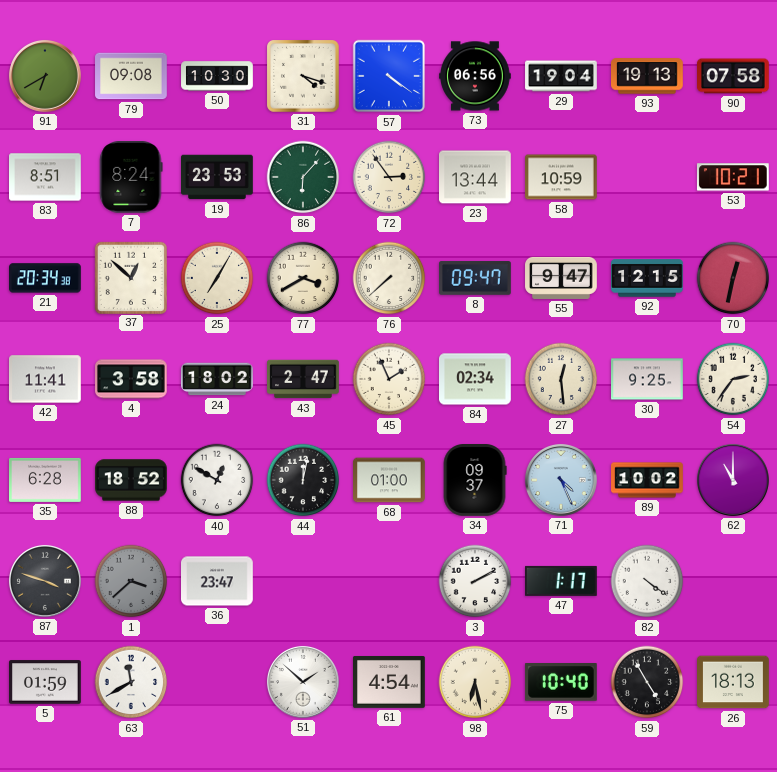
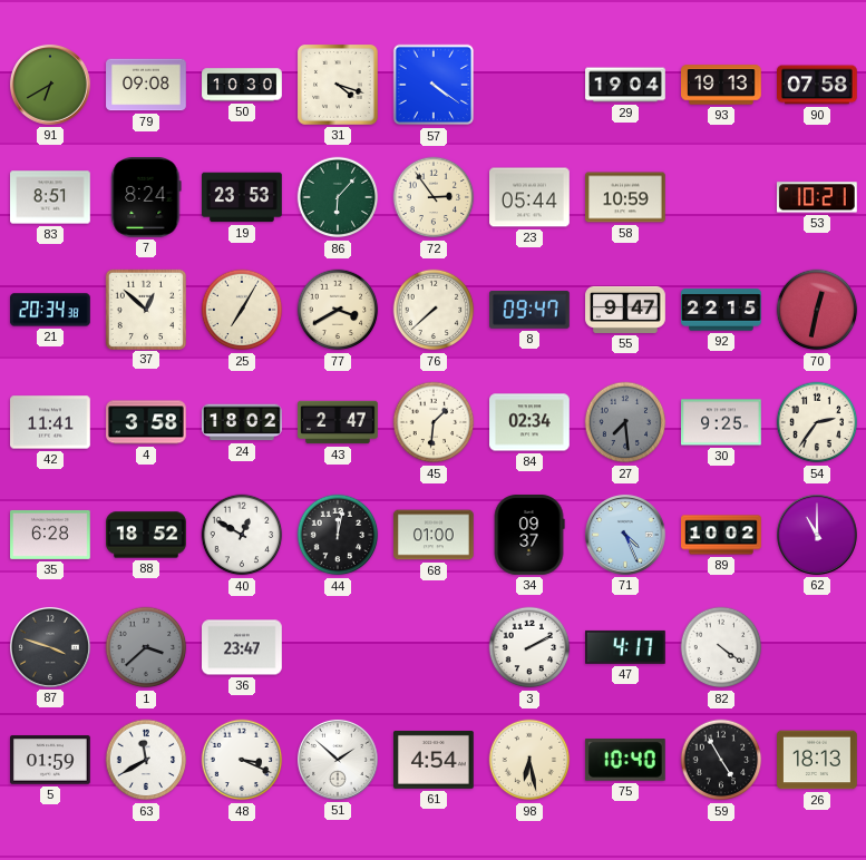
73: 06:56 -> none
23: 13:44 -> 05:44
92: 12:15 -> 22:15
45: 1:56 -> 1:31
27: 12:29 -> 7:29
27 dial: cream -> grey
47: 1:17 -> 4:17
48: none -> 3:19
